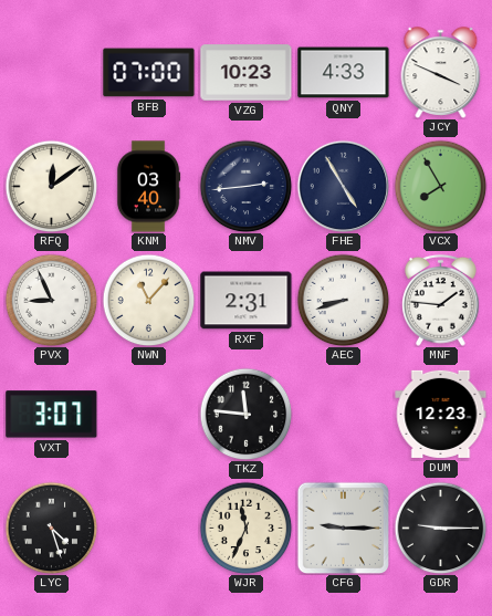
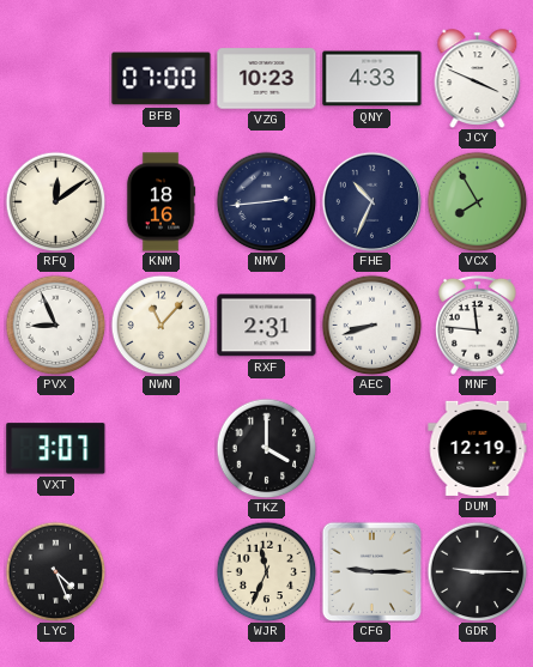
KNM: 03:40 -> 18:16
FHE: 4:55 -> 10:34
MNF: 1:46 -> 11:46
TKZ: 11:46 -> 4:00
DUM: 12:23 -> 12:19
LYC: 4:27 -> 4:26
